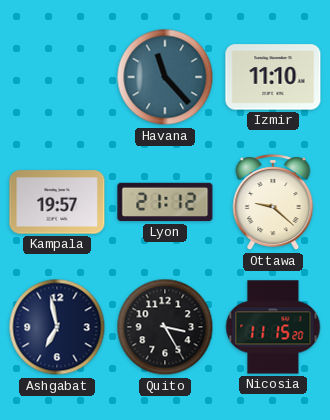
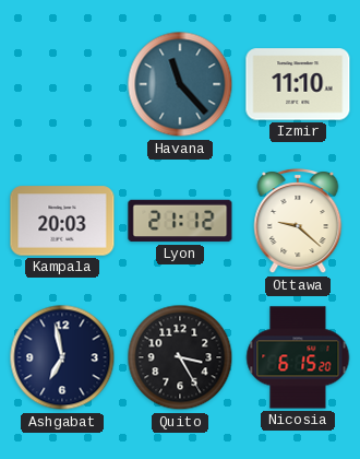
Kampala: 19:57 -> 20:03
Nicosia: 11:15 -> 6:15
